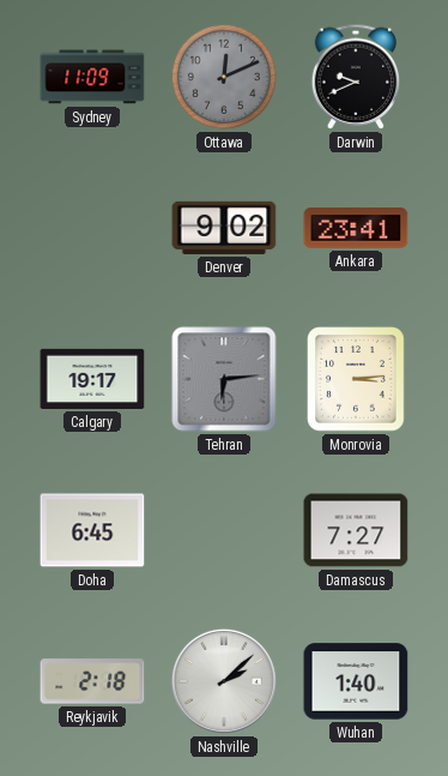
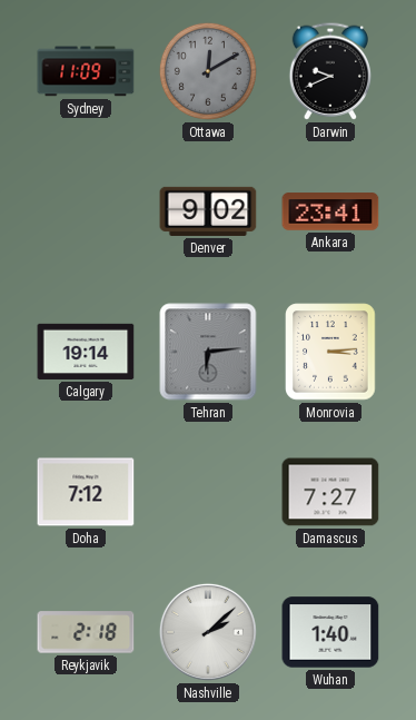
Ottawa: 12:11 -> 12:10
Calgary: 19:17 -> 19:14
Doha: 6:45 -> 7:12
